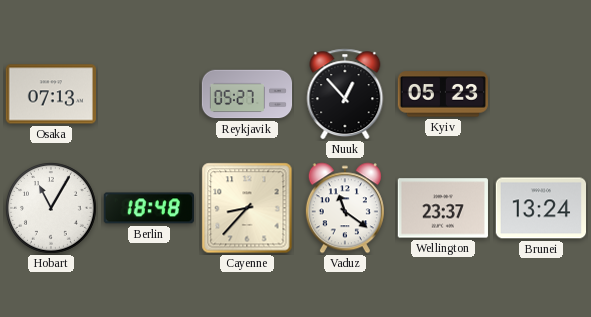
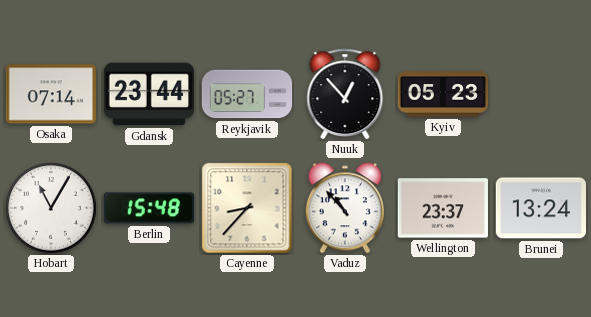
Osaka: 07:13 -> 07:14
Gdansk: none -> 23:44
Berlin: 18:48 -> 15:48
Vaduz: 11:21 -> 10:53
